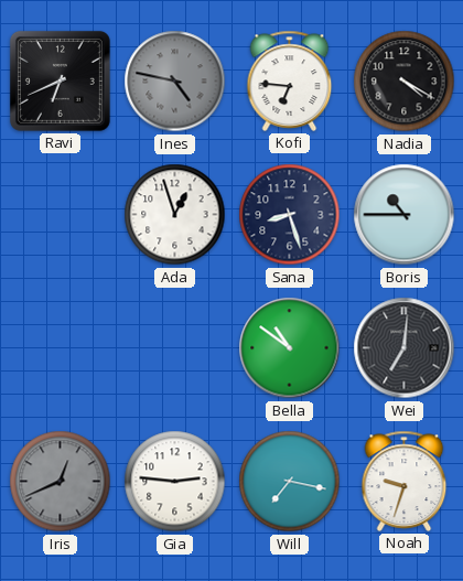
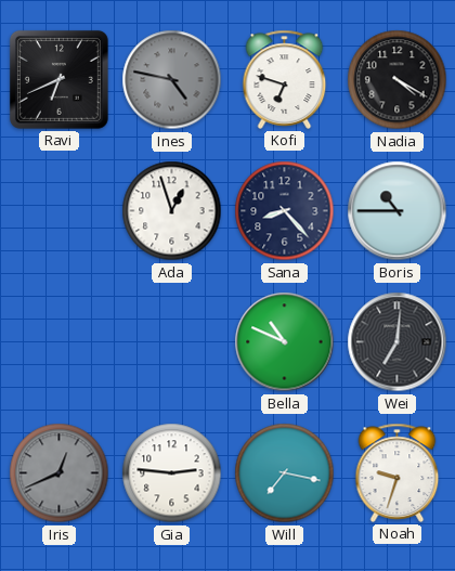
Kofi: 6:46 -> 6:48
Sana: 8:27 -> 8:23
Bella: 10:51 -> 10:49
